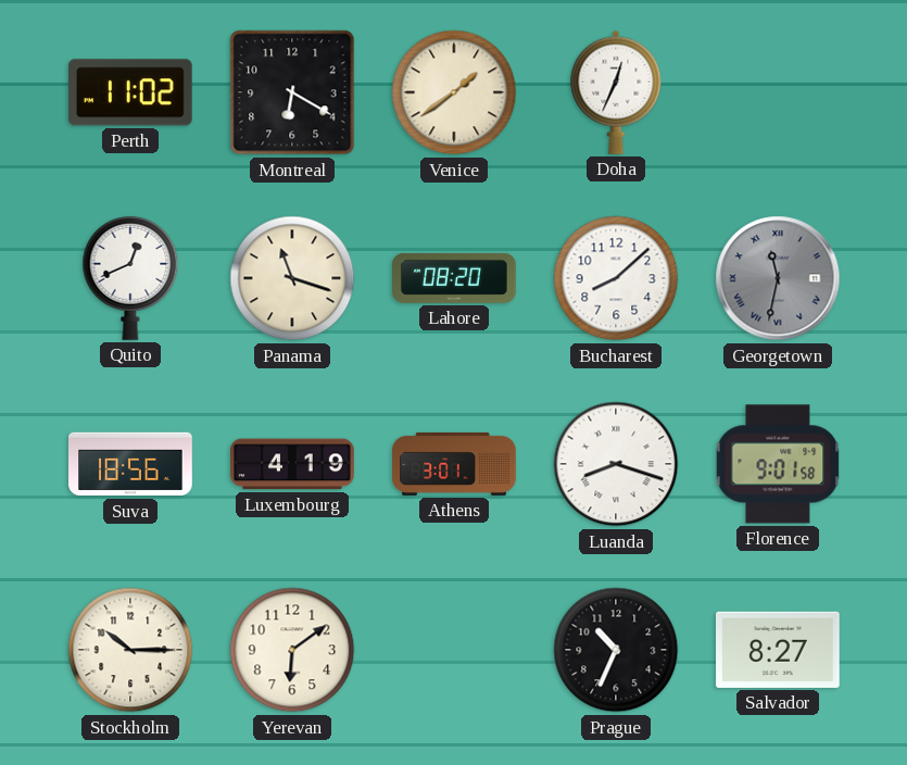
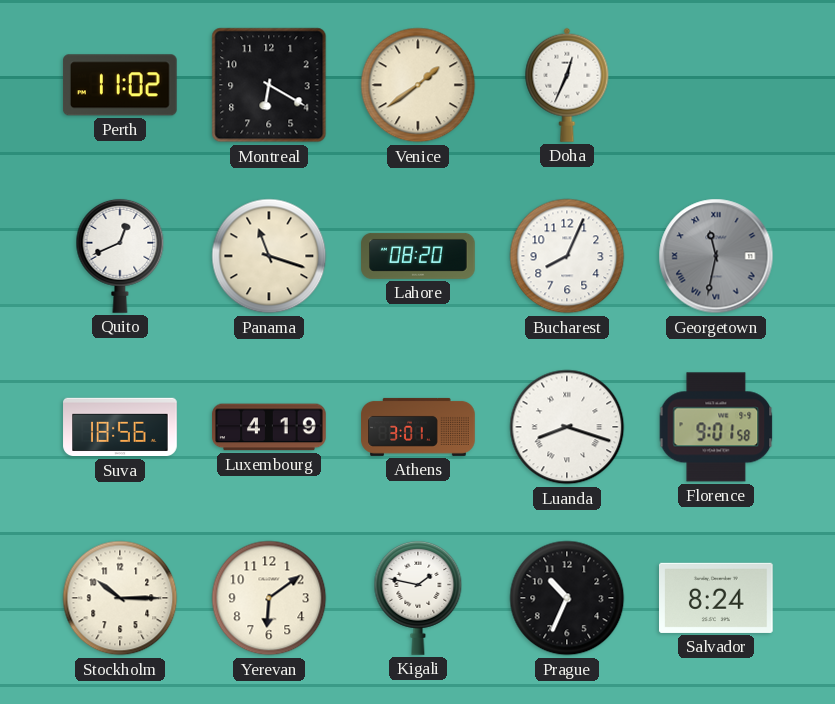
Bucharest: 8:08 -> 8:04
Kigali: none -> 1:47
Salvador: 8:27 -> 8:24
